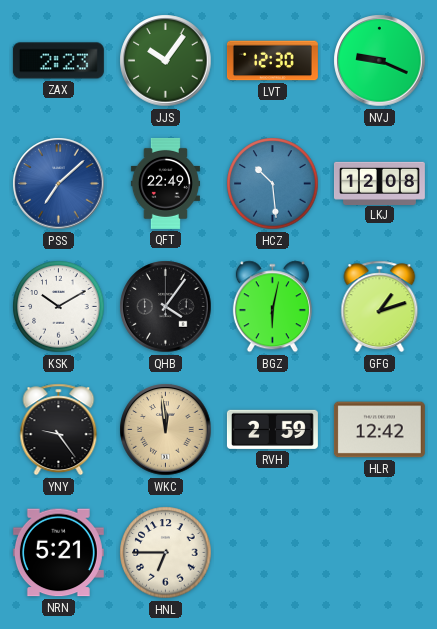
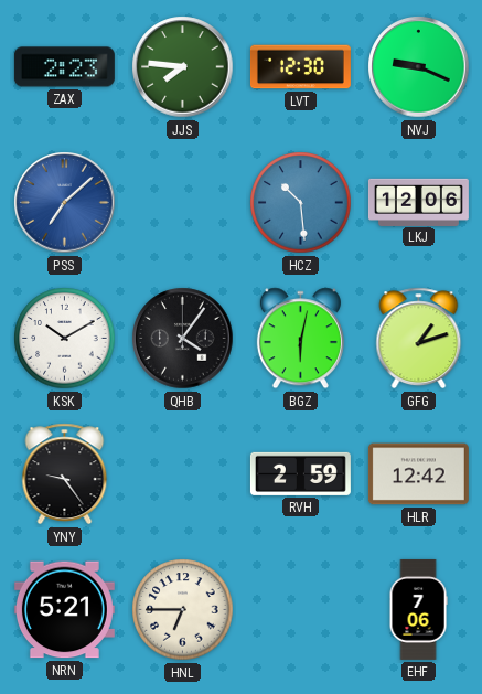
JJS: 10:06 -> 7:46
QFT: 22:49 -> none
LKJ: 12:08 -> 12:06
WKC: 11:59 -> none
EHF: none -> 7:06
